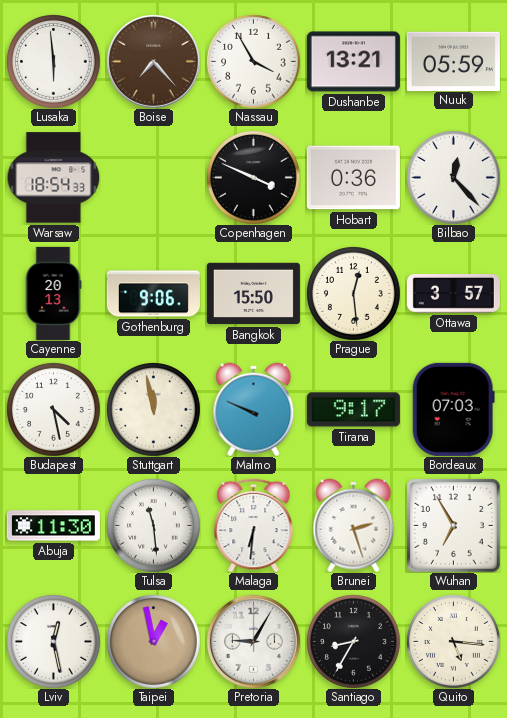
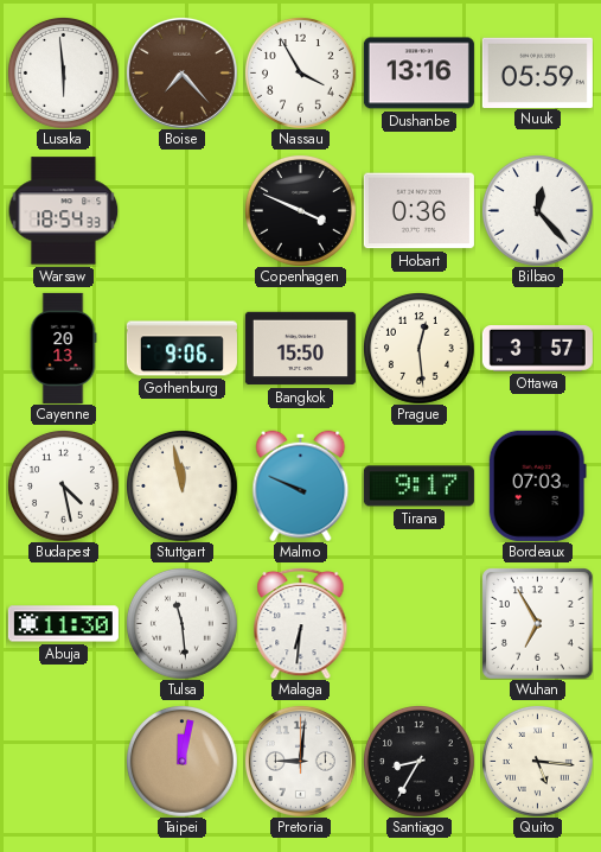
Dushanbe: 13:21 -> 13:16
Brunei: 2:27 -> none
Lviv: 12:28 -> none
Taipei: 12:58 -> 12:02
Pretoria: 9:05 -> 9:01
